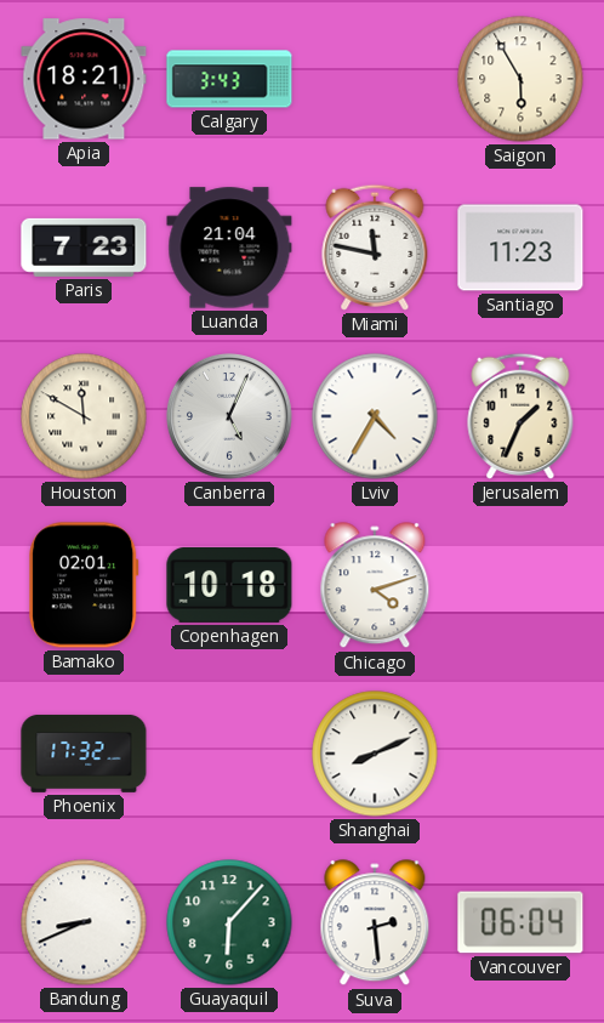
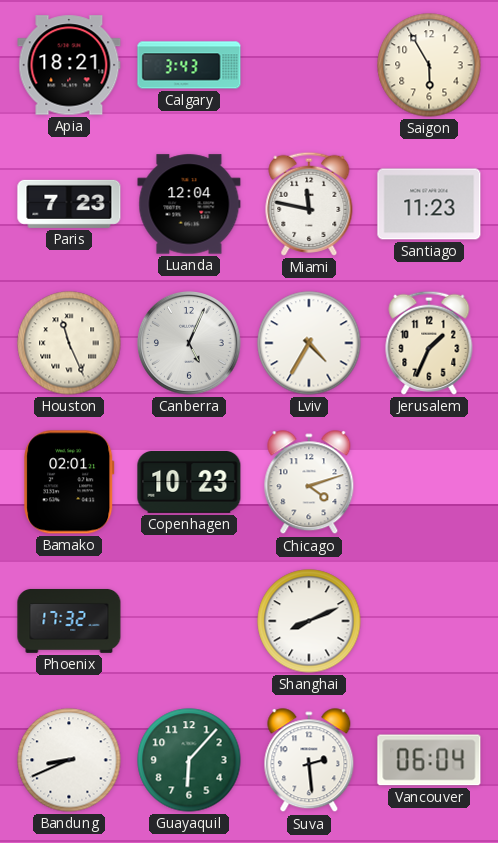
Luanda: 21:04 -> 12:04
Houston: 11:50 -> 11:26
Copenhagen: 10:18 -> 10:23
